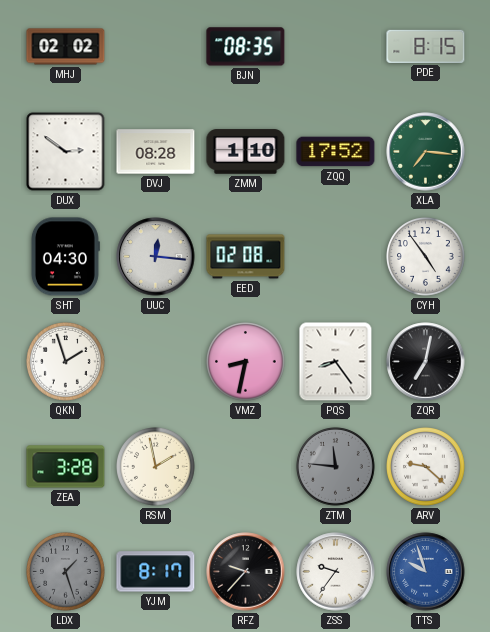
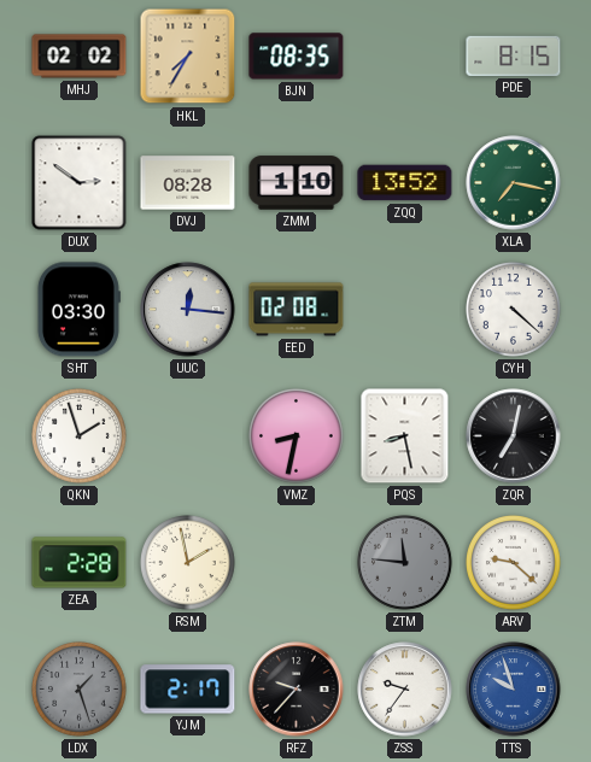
HKL: none -> 7:35
ZQQ: 17:52 -> 13:52
XLA: 7:16 -> 7:17
SHT: 04:30 -> 03:30
CYH: 4:54 -> 4:22
PQS: 8:24 -> 8:28
ZEA: 3:28 -> 2:28
YJM: 8:17 -> 2:17
